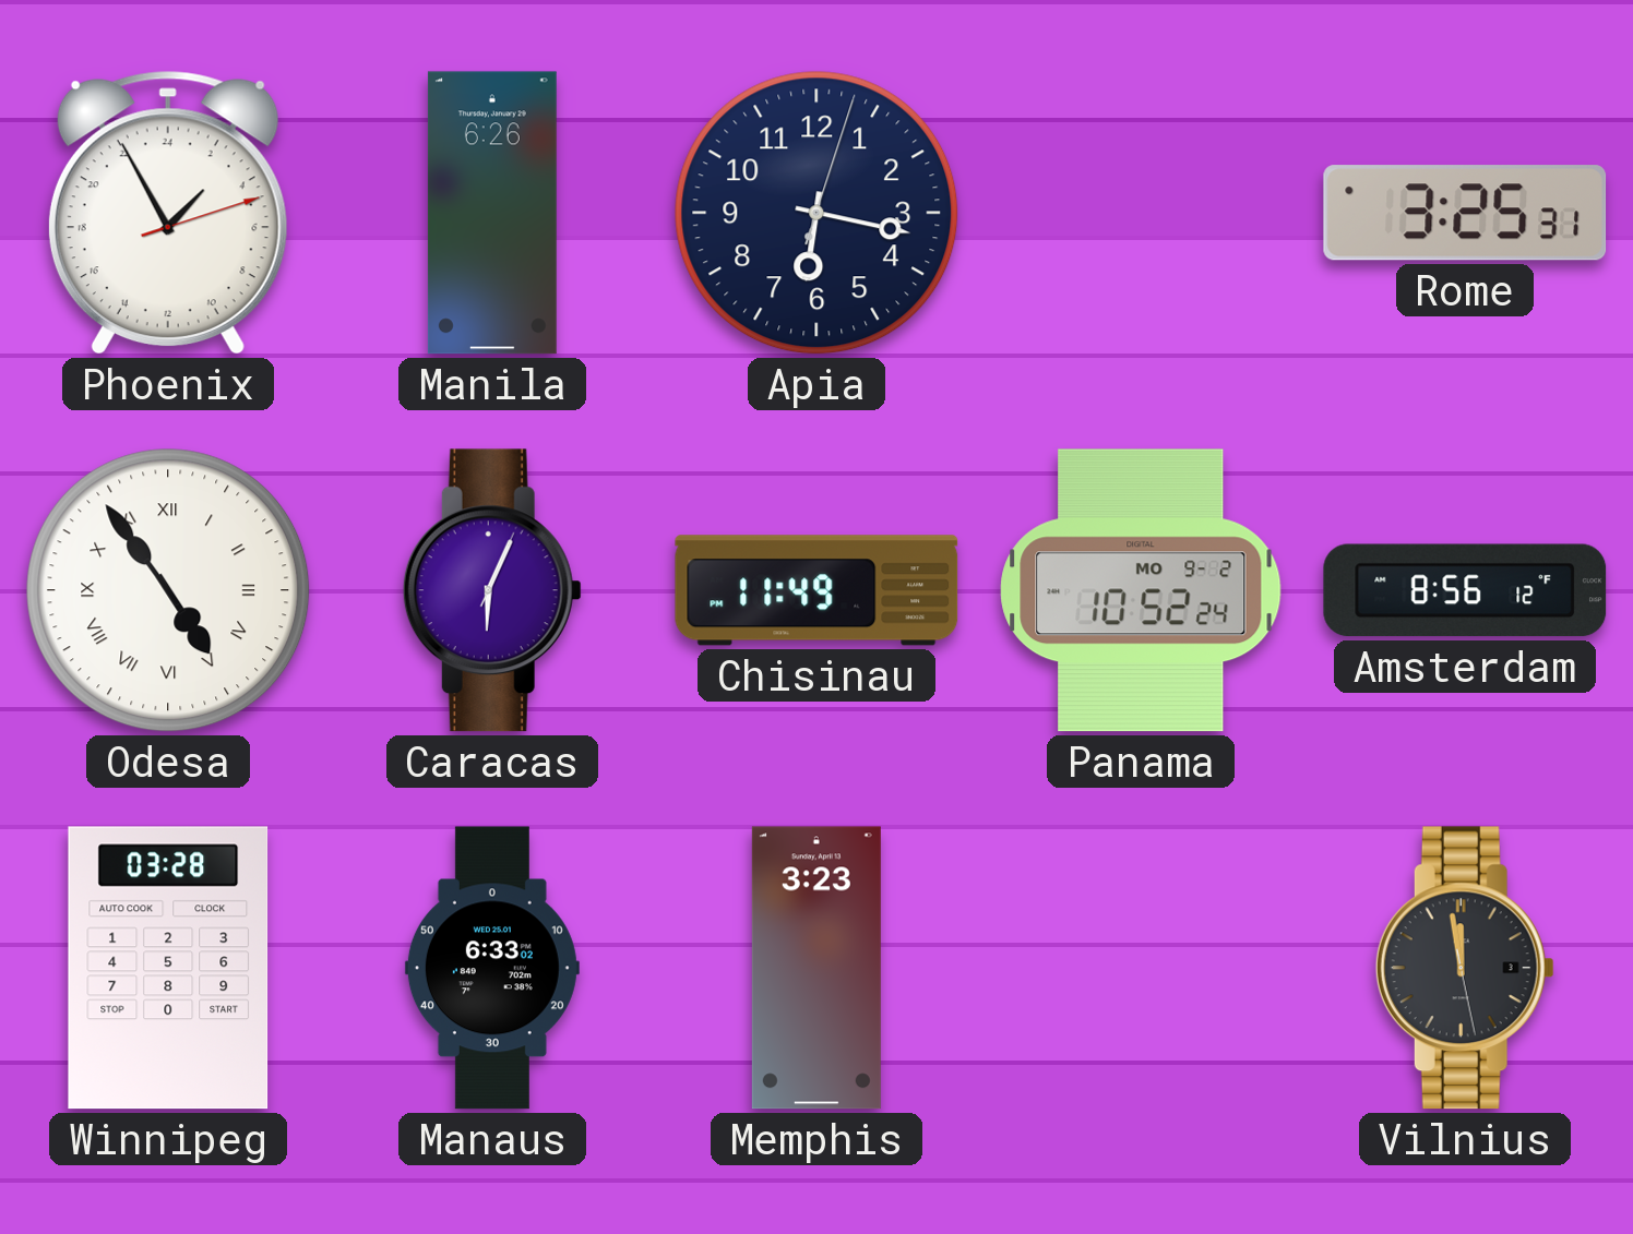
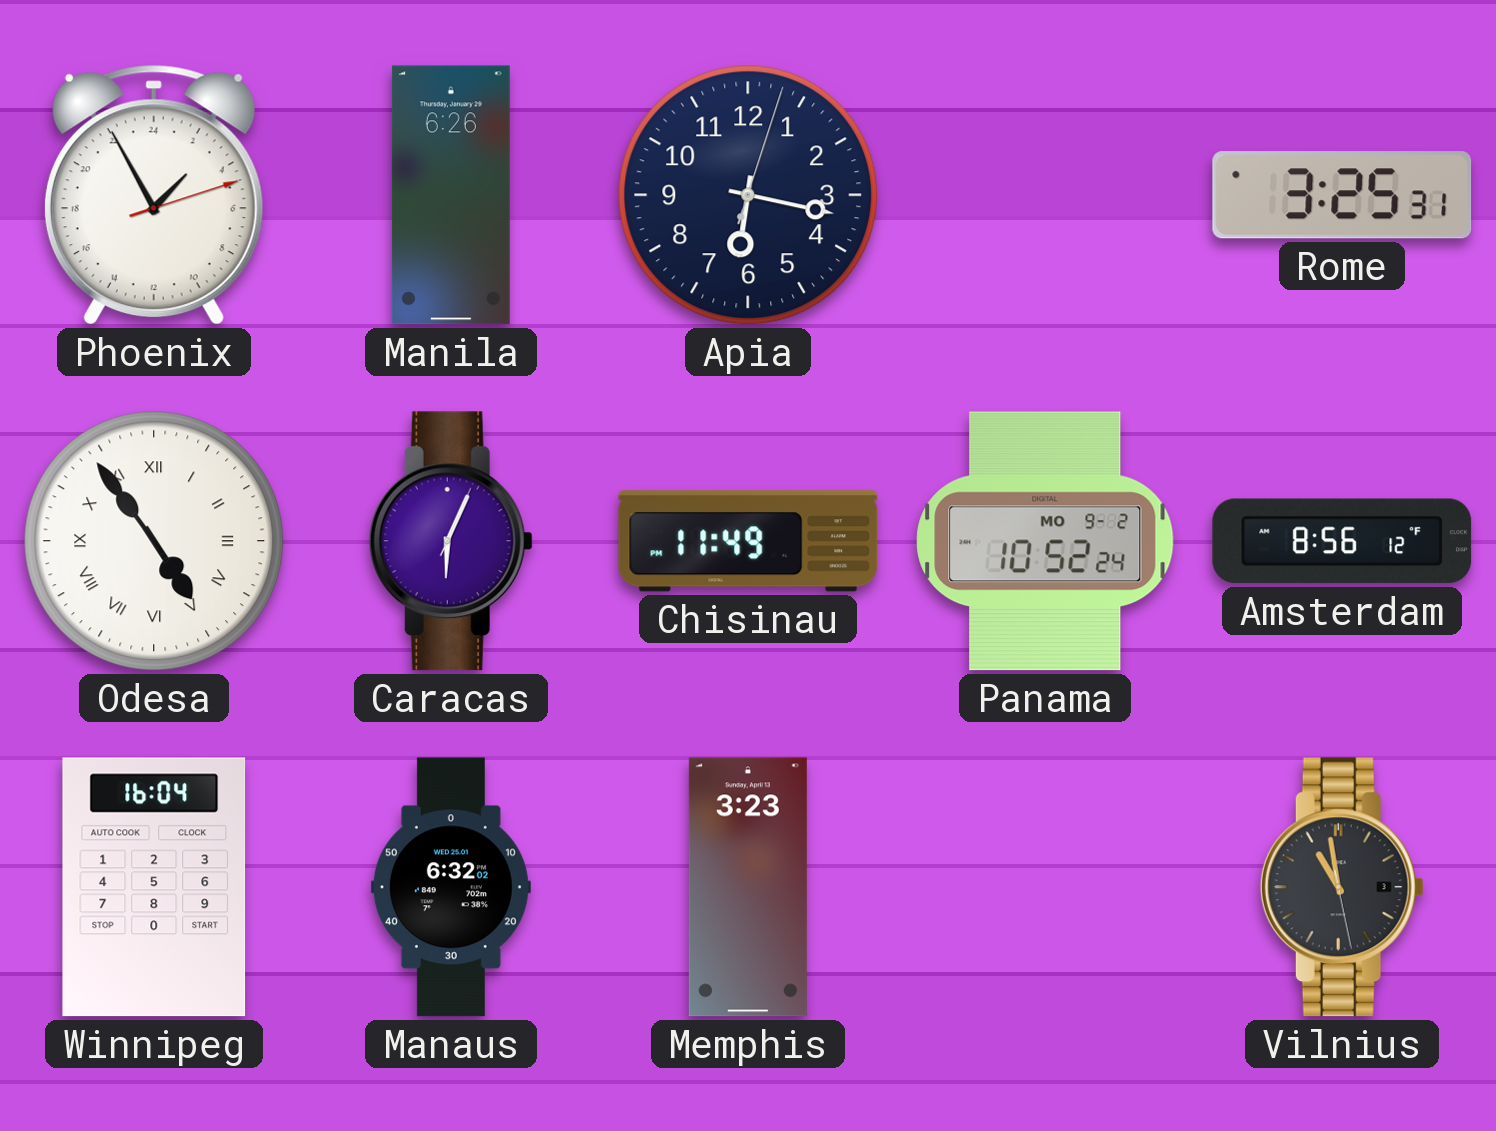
Winnipeg: 03:28 -> 16:04
Manaus: 6:33 -> 6:32
Vilnius: 11:58 -> 10:58
